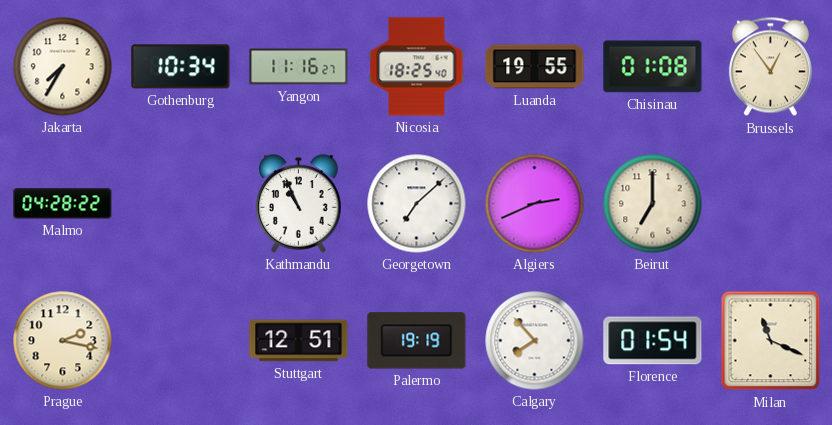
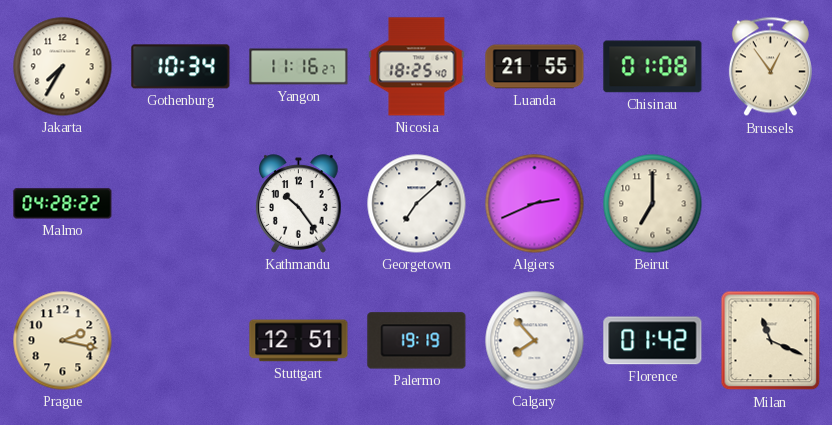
Luanda: 19:55 -> 21:55
Kathmandu: 10:56 -> 10:24
Florence: 01:54 -> 01:42
